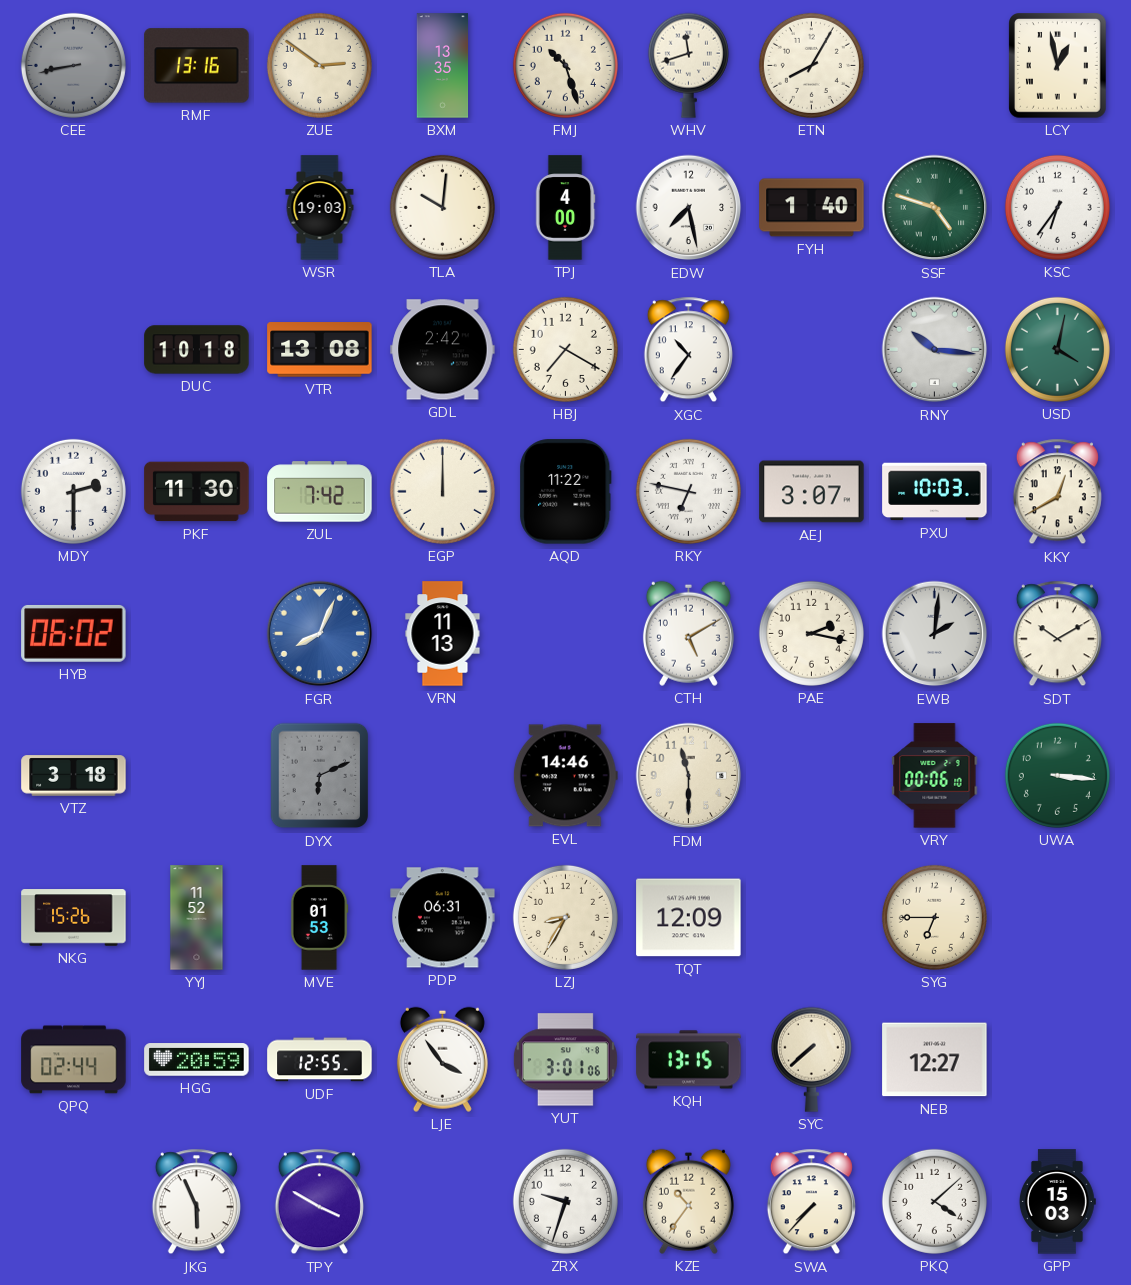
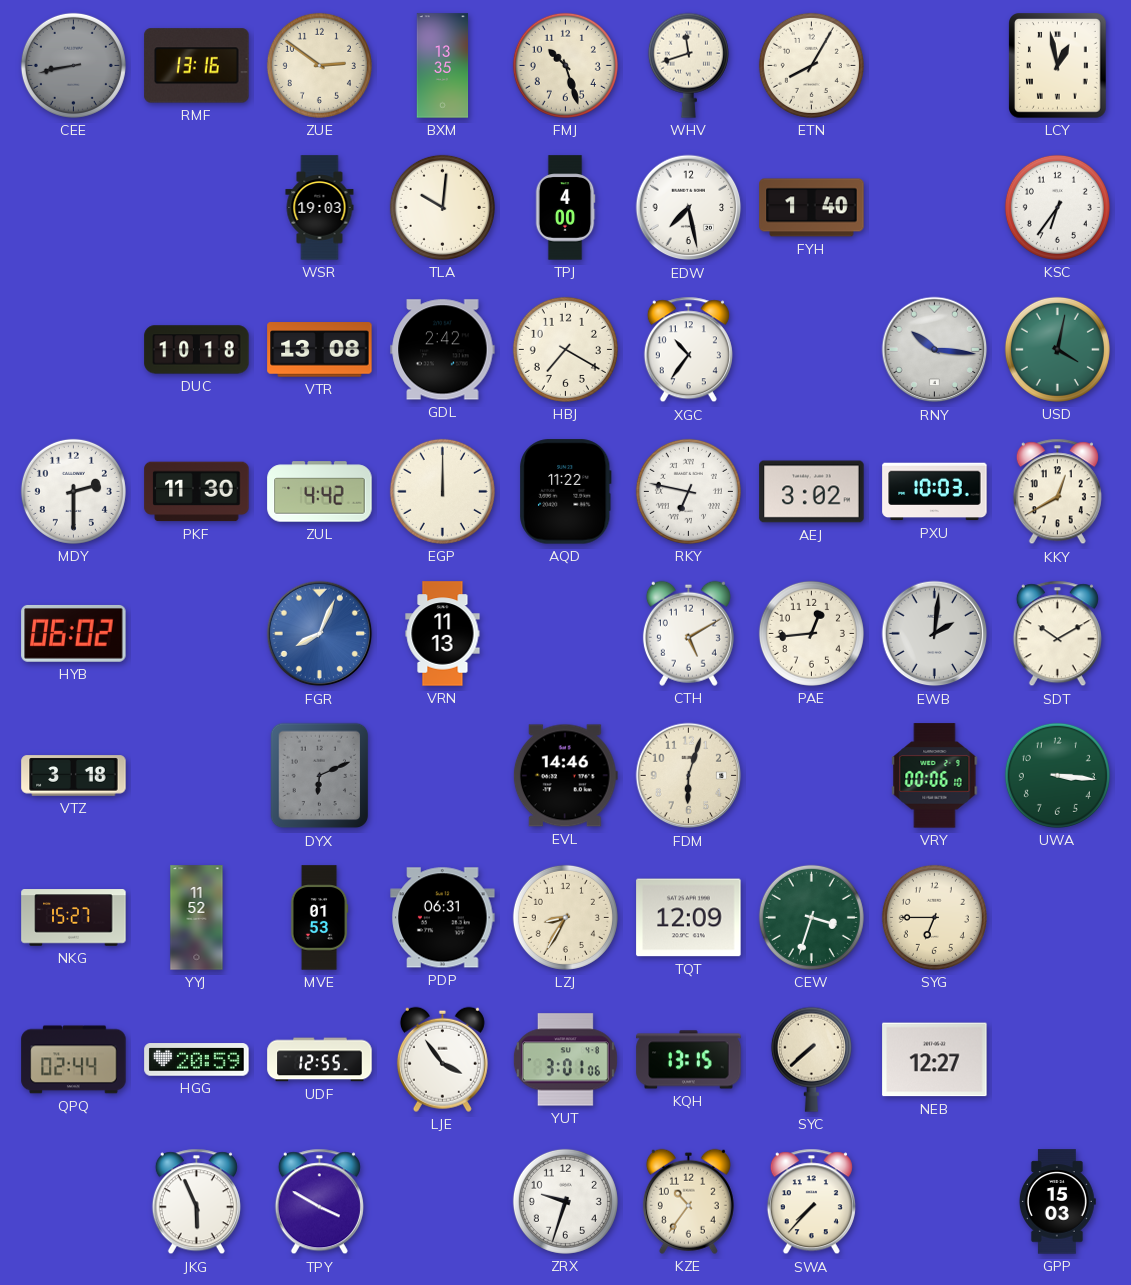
SSF: 4:48 -> none
ZUL: 7:42 -> 4:42
AEJ: 3:07 -> 3:02
PAE: 2:17 -> 12:44
FDM: 11:30 -> 6:03
NKG: 15:26 -> 15:27
CEW: none -> 3:33
PKQ: 4:08 -> none
